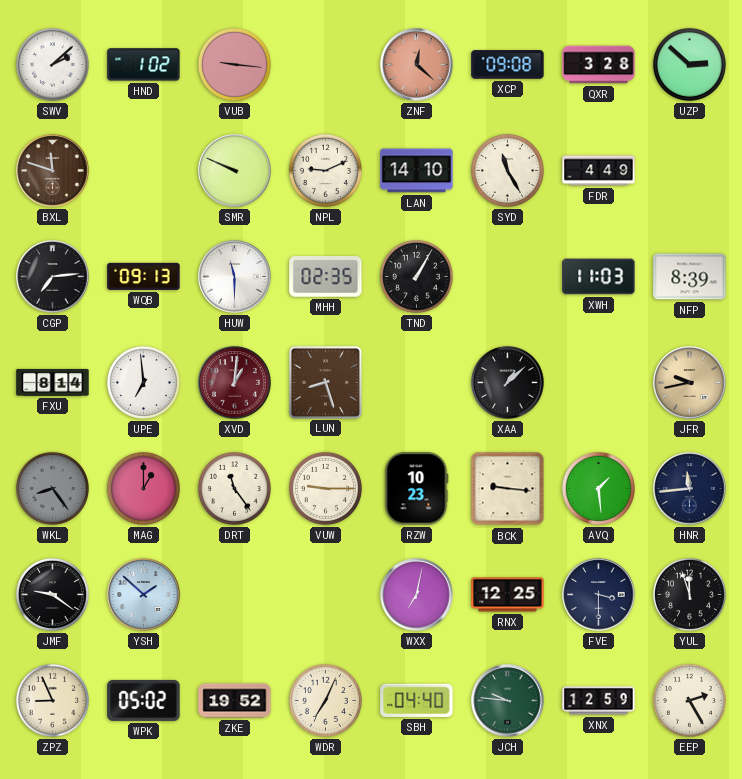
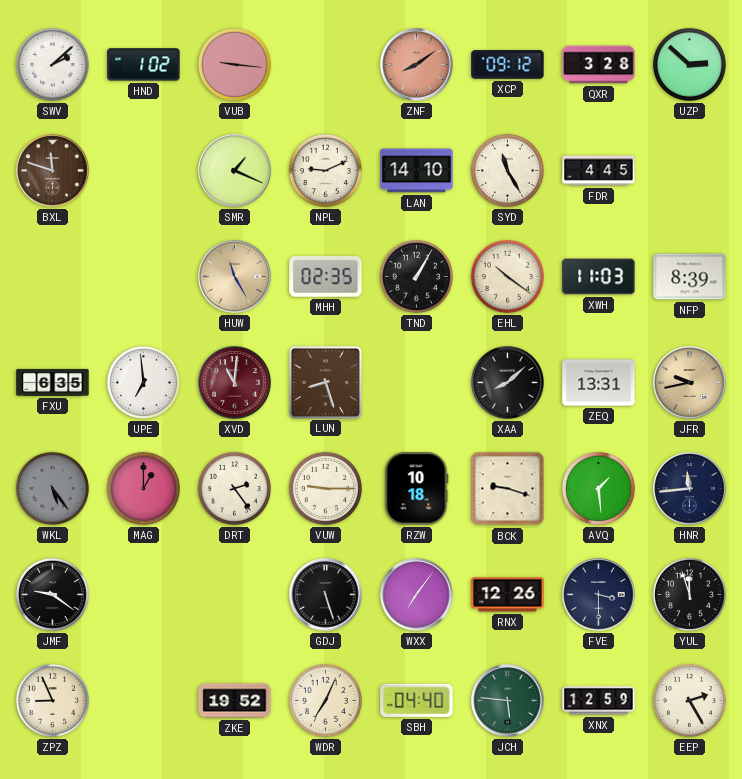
ZNF: 12:22 -> 8:09
XCP: 09:08 -> 09:12
SMR: 9:49 -> 1:19
FDR: 4:49 -> 4:45
CGP: 7:14 -> none
WQB: 09:13 -> none
HUW: 11:30 -> 11:25
HUW dial: white -> champagne
EHL: none -> 10:21
FXU: 8:14 -> 6:35
XVD: 1:01 -> 11:01
XAA: 1:08 -> 8:08
ZEQ: none -> 13:31
WKL: 8:24 -> 5:24
DRT: 11:24 -> 2:24
RZW: 10:23 -> 10:18
BCK: 9:16 -> 9:18
YSH: 1:52 -> none
GDJ: none -> 5:27
WXX: 7:02 -> 7:06
RNX: 12:25 -> 12:26
WPK: 05:02 -> none
JCH: 9:46 -> 5:46
